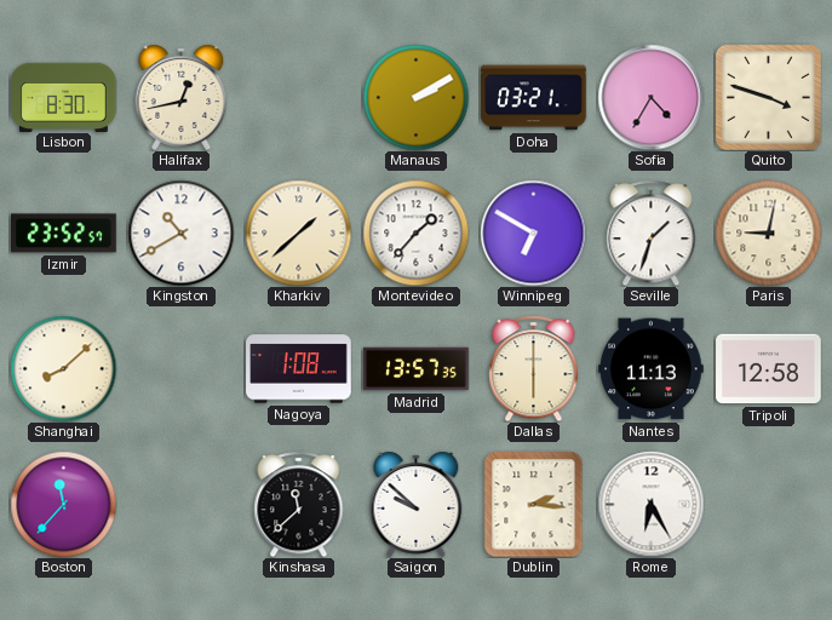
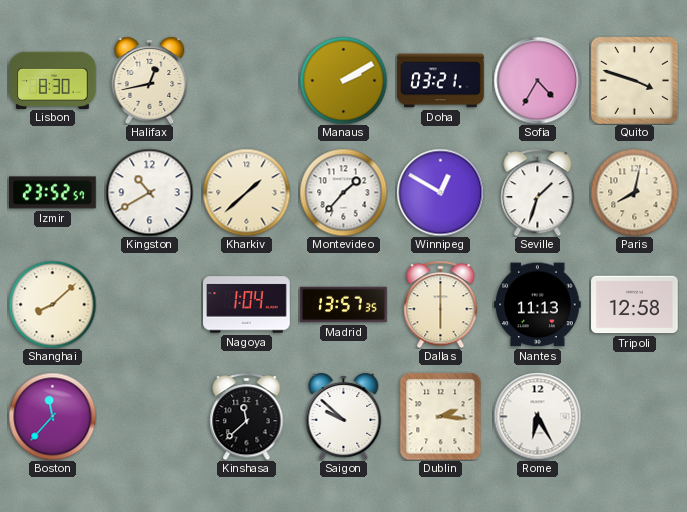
Winnipeg: 6:50 -> 12:50
Paris: 9:02 -> 8:02
Nagoya: 1:08 -> 1:04
